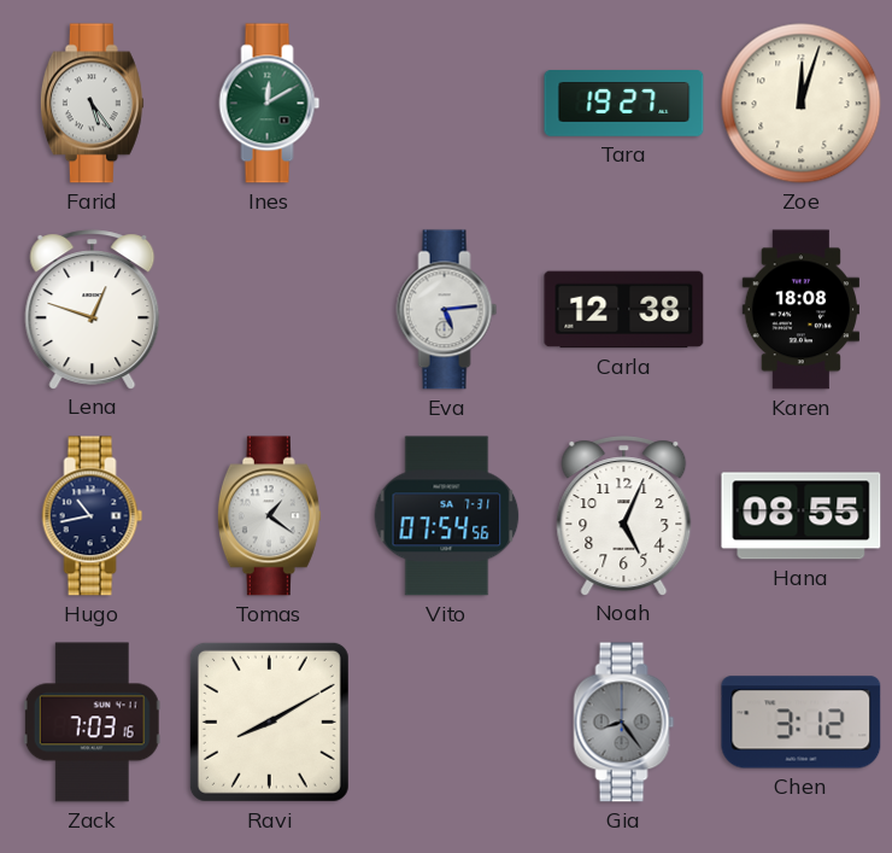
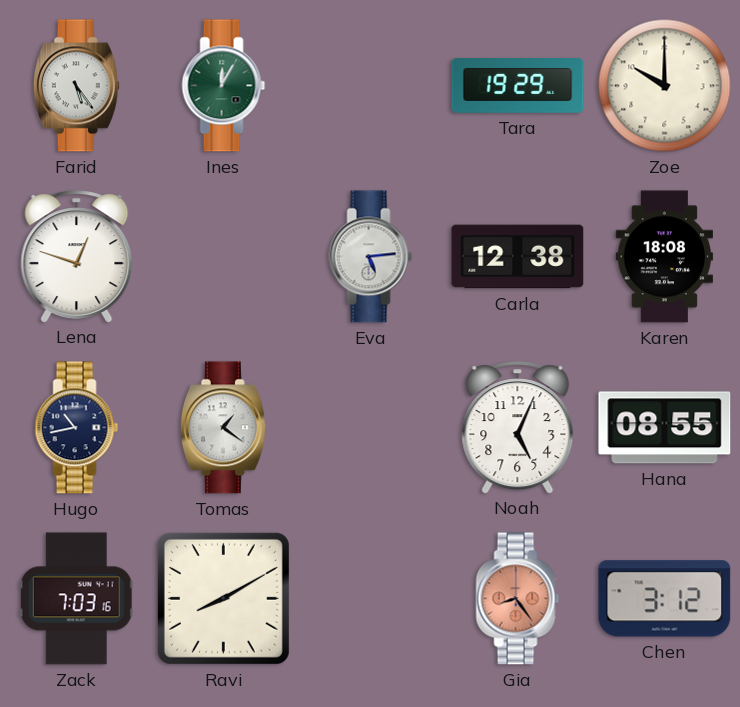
Ines: 12:10 -> 12:05
Tara: 19:27 -> 19:29
Zoe: 12:03 -> 10:00
Vito: 07:54 -> none
Gia dial: grey -> salmon
